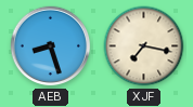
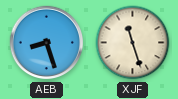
XJF: 7:17 -> 11:27
